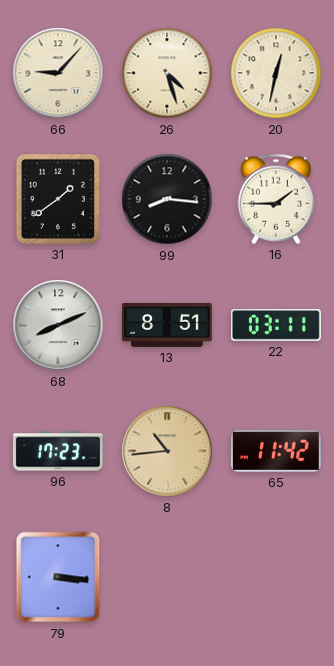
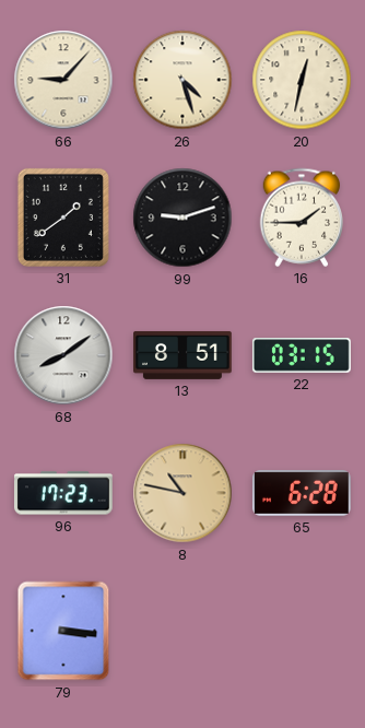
99: 8:16 -> 9:12
68: 8:11 -> 8:09
22: 03:11 -> 03:15
8: 10:44 -> 10:47
65: 11:42 -> 6:28
